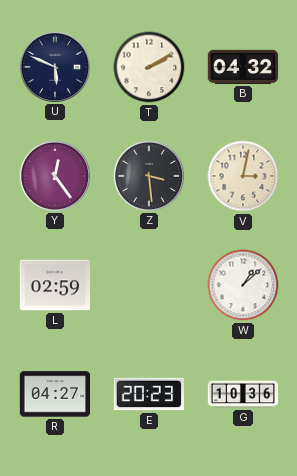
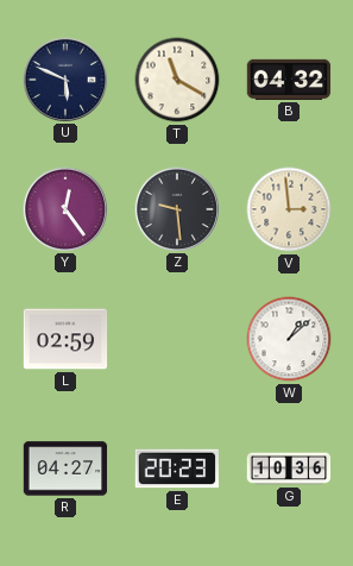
T: 2:10 -> 11:20
Z: 3:29 -> 9:29
V: 3:02 -> 2:59
